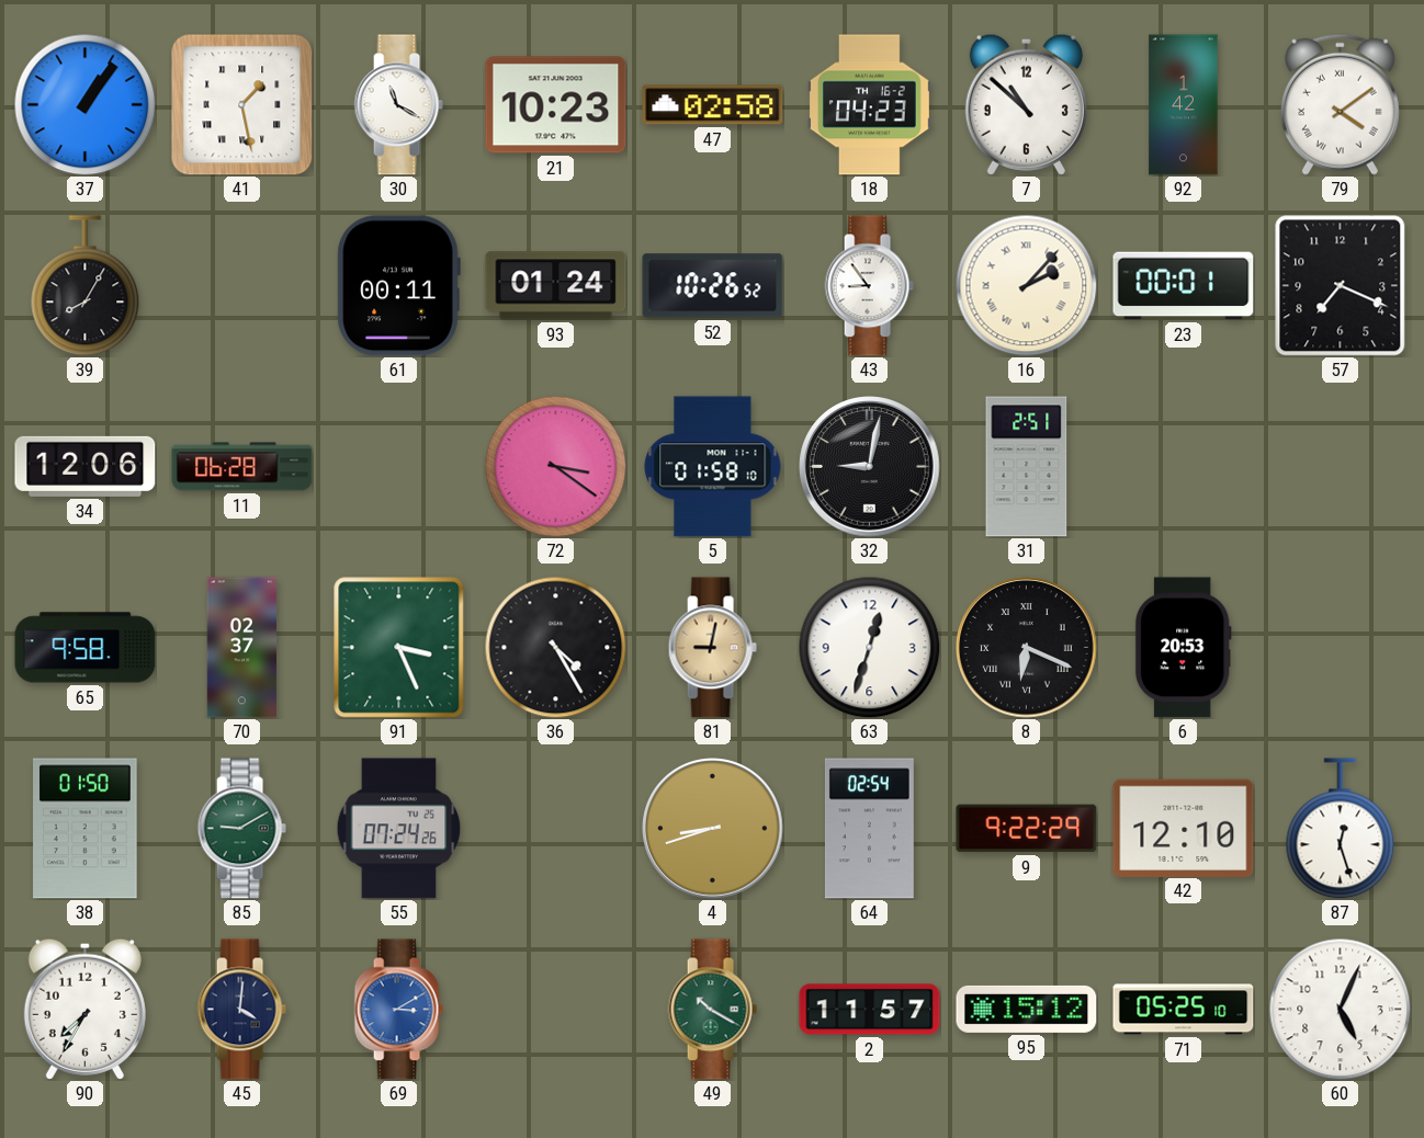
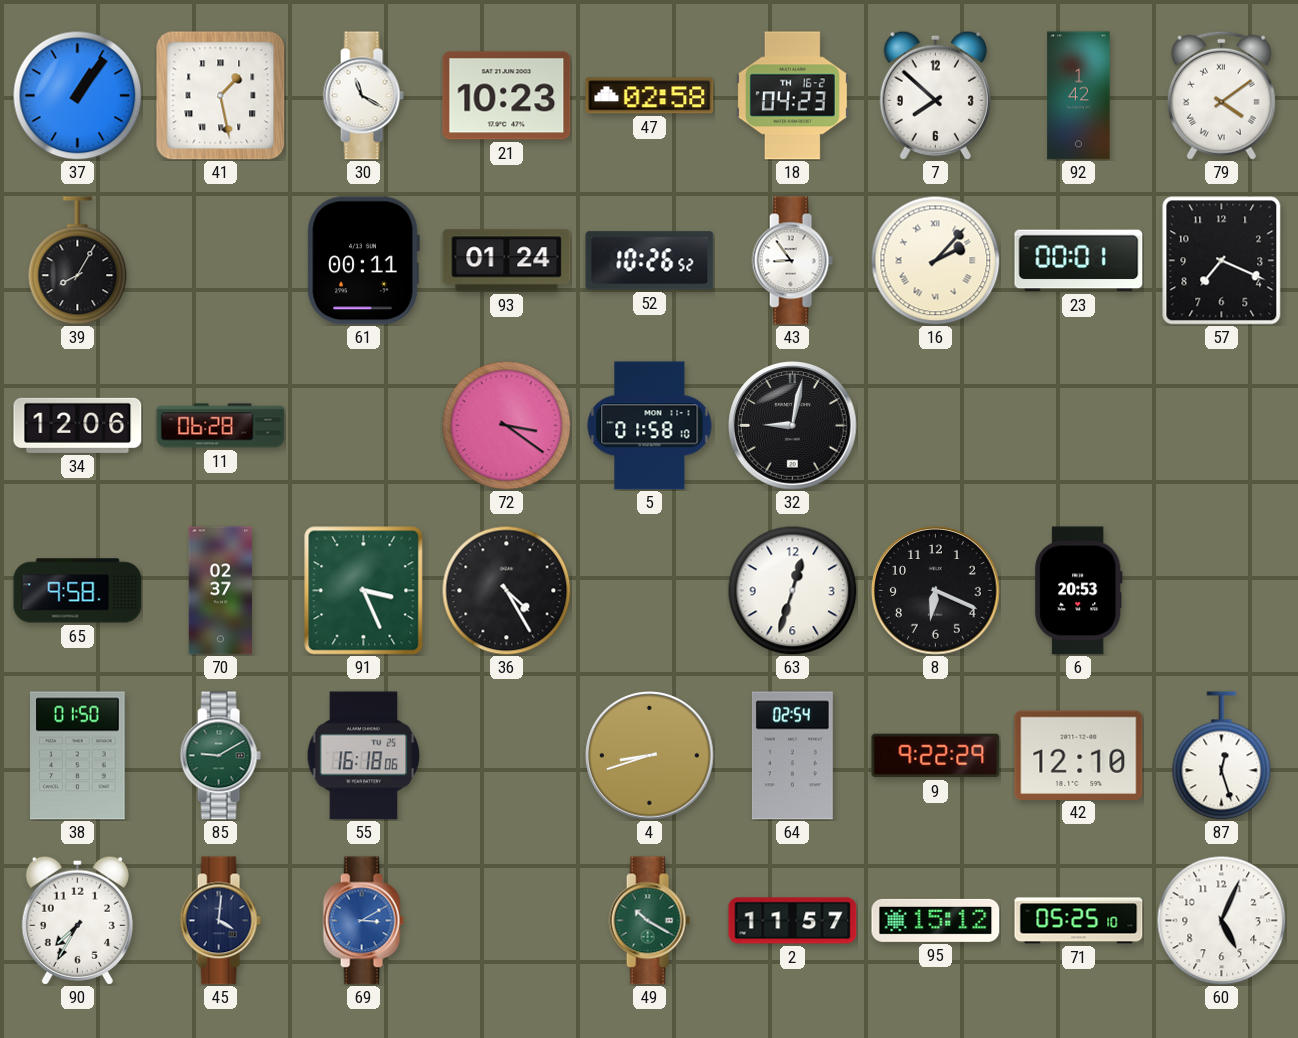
7: 10:52 -> 7:52
31: 2:51 -> none
81: 9:02 -> none
8 numerals: Roman -> Arabic
55: 07:24 -> 16:18
